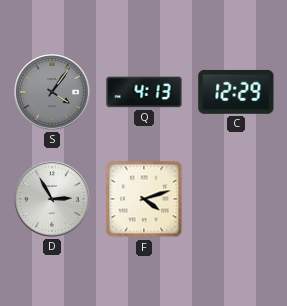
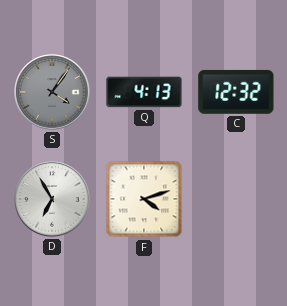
C: 12:29 -> 12:32
D: 2:55 -> 6:55
